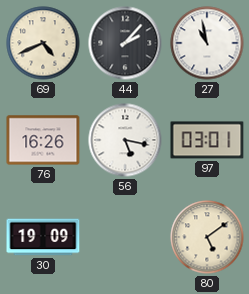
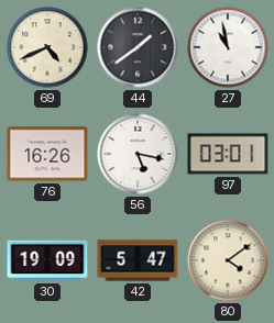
44: 2:07 -> 1:39
42: none -> 5:47
80: 5:09 -> 4:09
